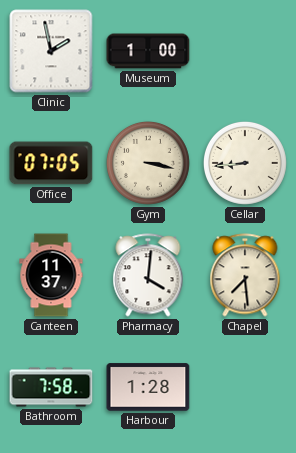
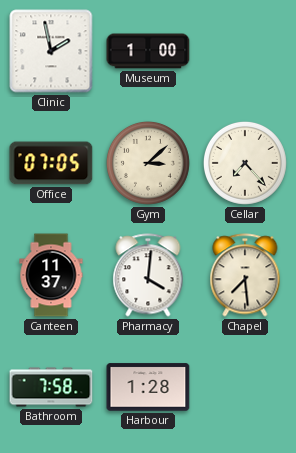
Gym: 3:17 -> 3:08
Cellar: 8:44 -> 7:23
